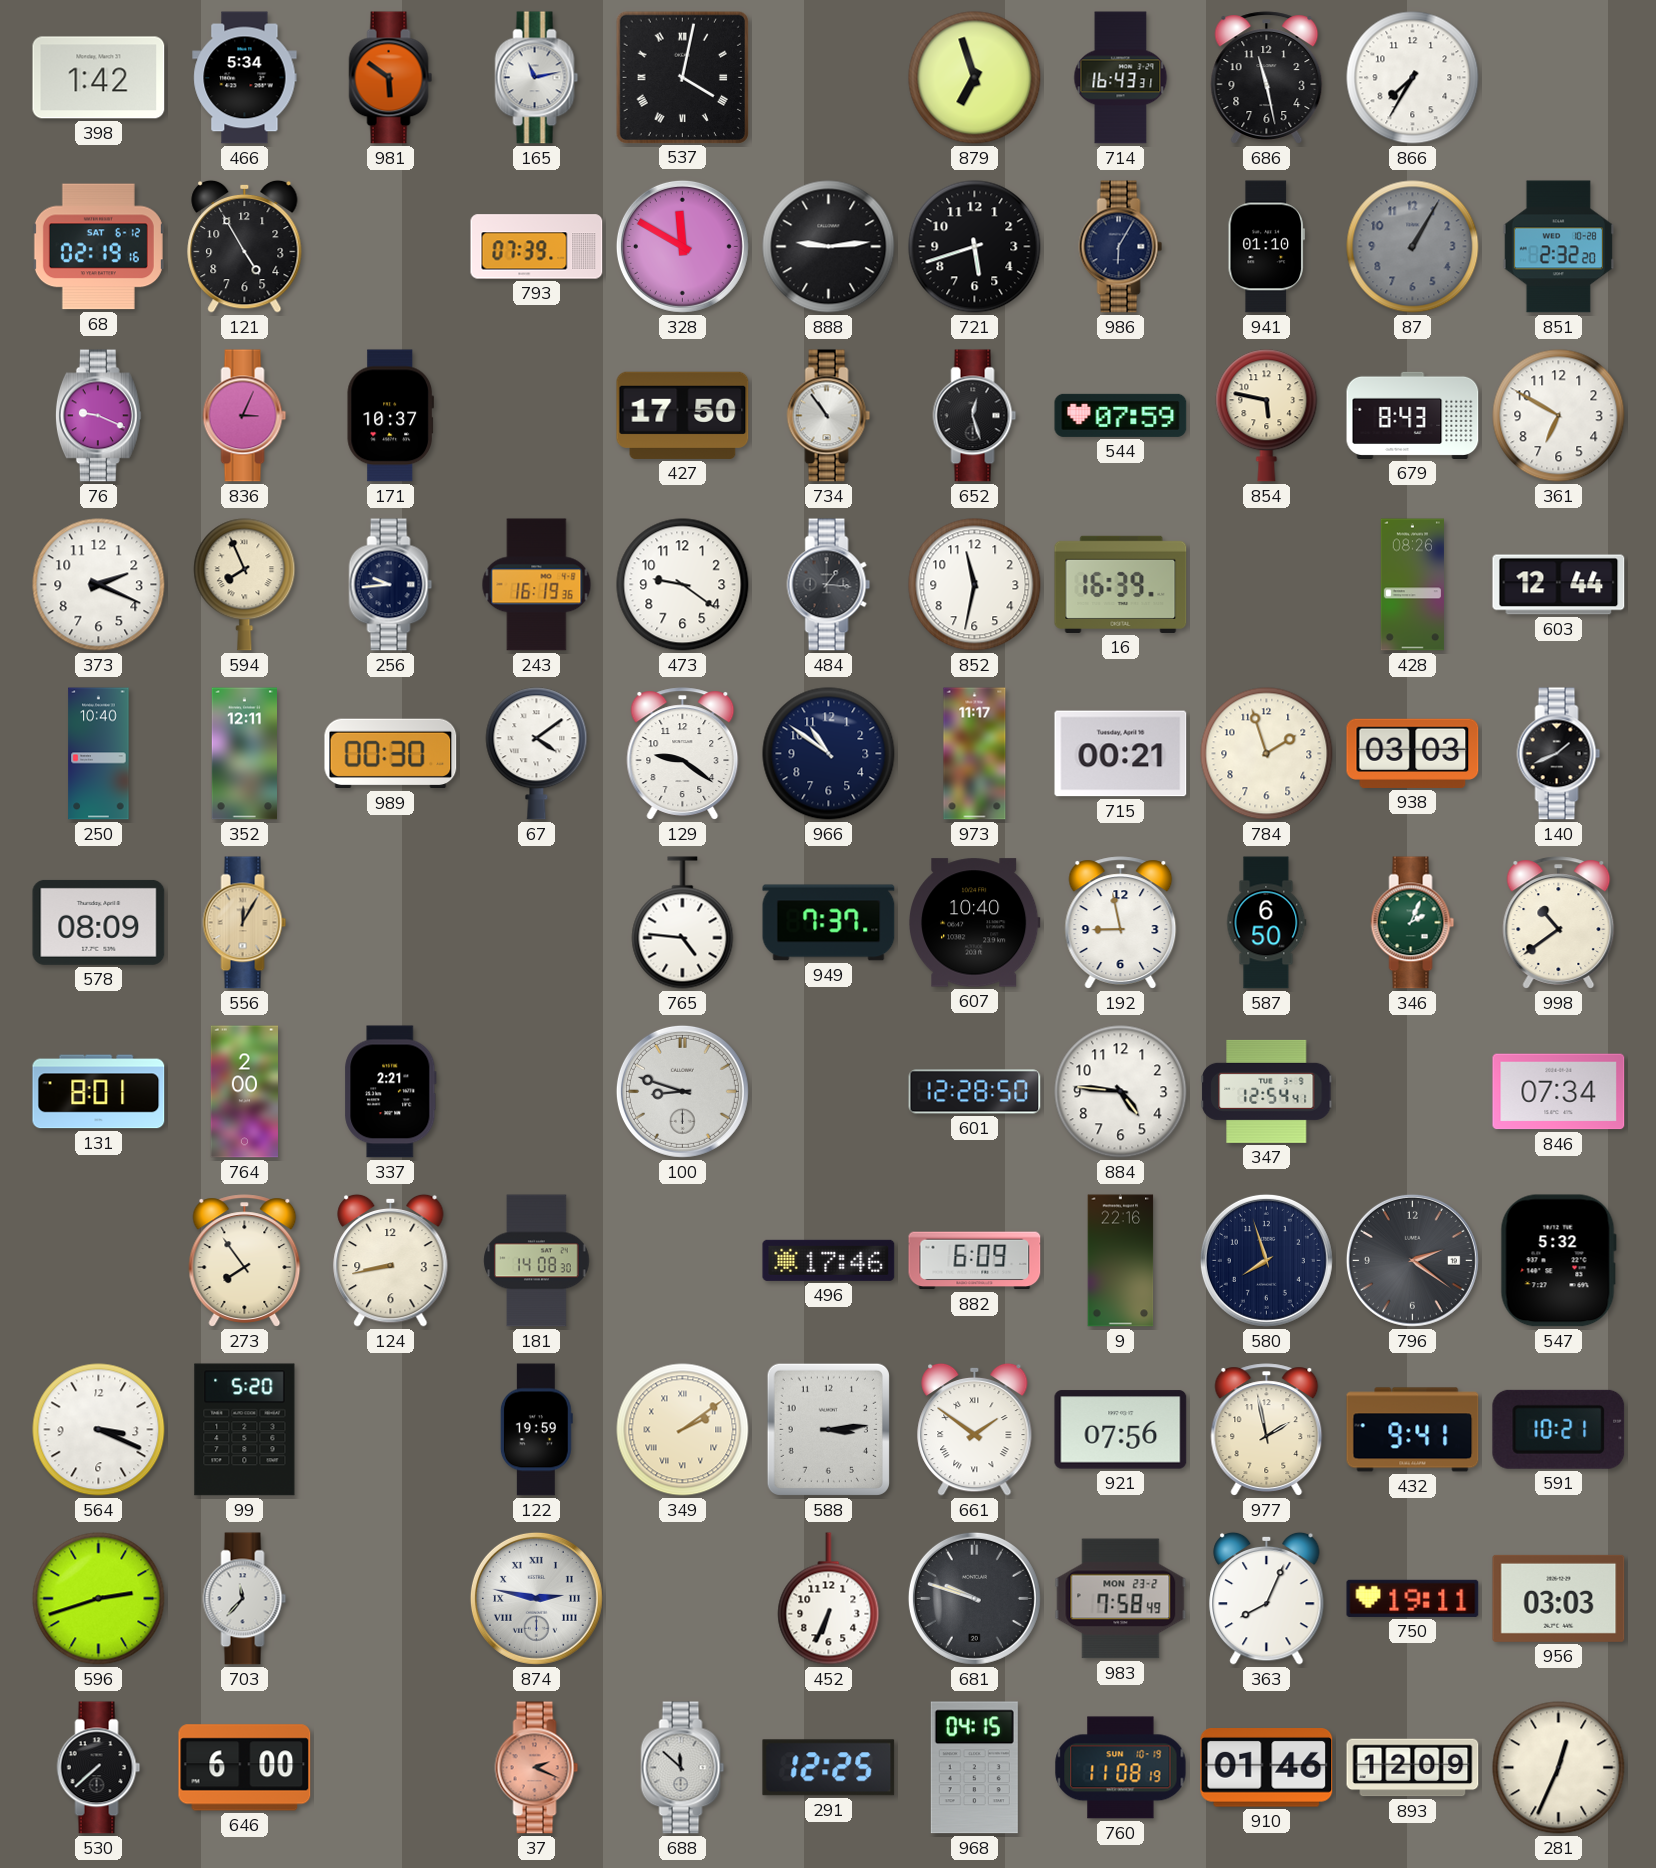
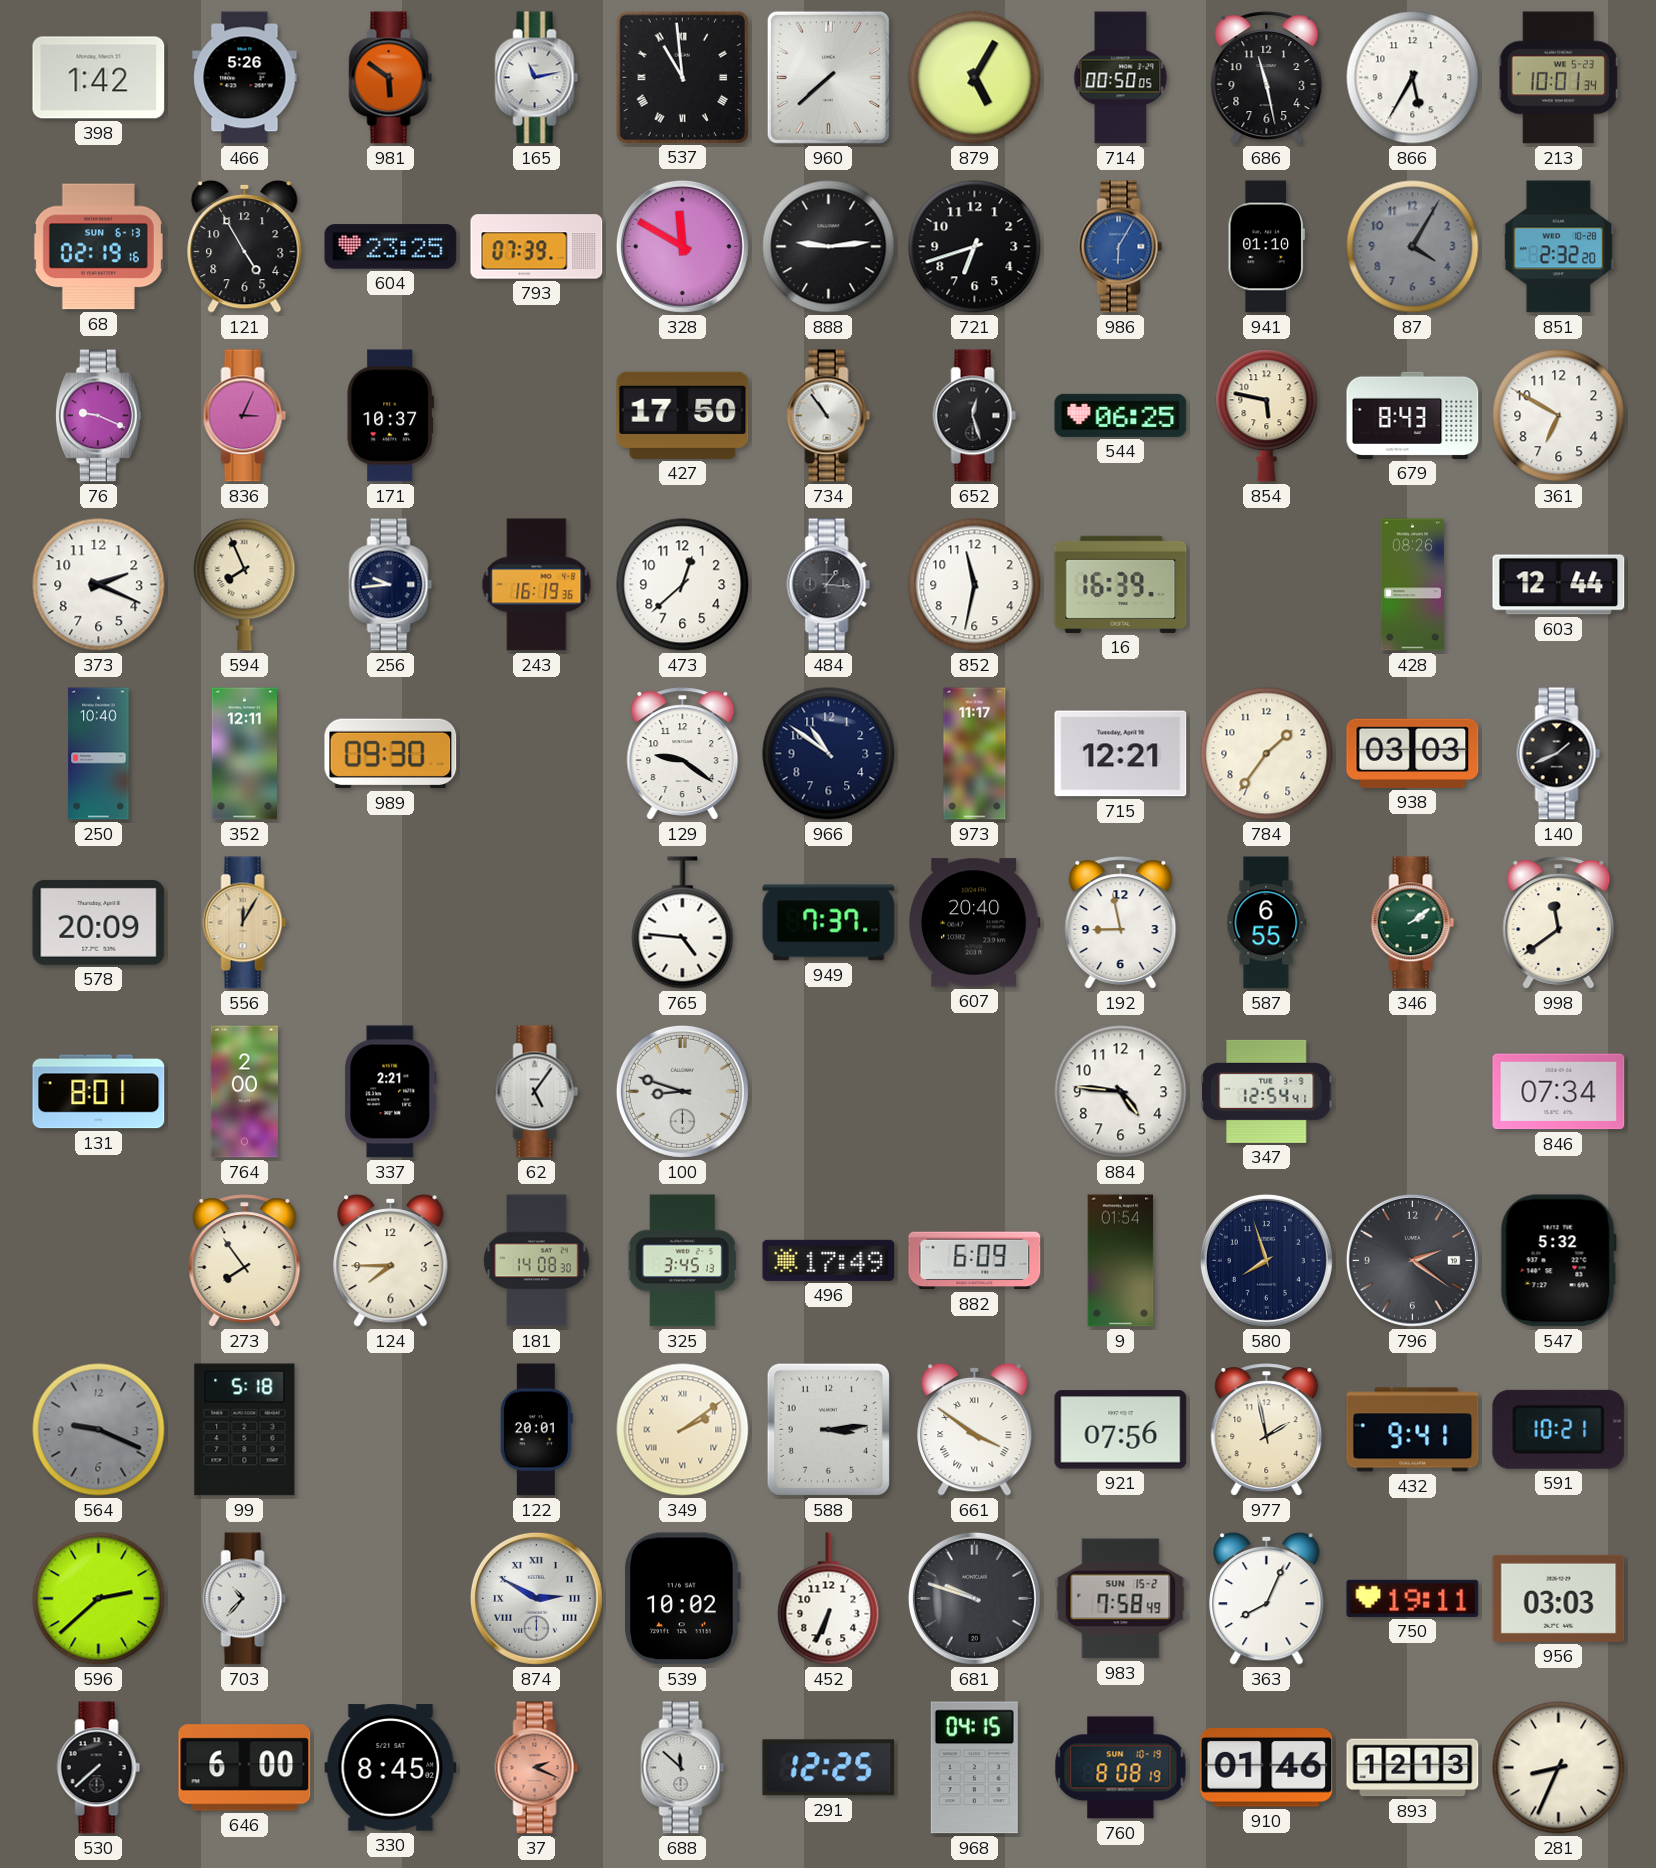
466: 5:34 -> 5:26
537: 4:02 -> 10:59
960: none -> 7:38
879: 6:57 -> 5:05
714: 16:43 -> 00:50
866: 7:35 -> 5:35
213: none -> 10:01
68 date: SAT 6-12 -> SUN 6-13
604: none -> 23:25
721: 5:42 -> 6:42
986 dial: navy -> blue
87: 1:05 -> 4:05
544: 07:59 -> 06:25
473: 9:21 -> 12:38
989: 00:30 -> 09:30
67: 4:09 -> none
715: 00:21 -> 12:21
784: 1:57 -> 1:36
578: 08:09 -> 20:09
607: 10:40 -> 20:40
587: 6:50 -> 6:55
346: 2:04 -> 2:09
998: 10:39 -> 11:39
62: none -> 5:06
601: 12:28 -> none
124: 8:43 -> 7:45
325: none -> 3:45
496: 17:46 -> 17:49
9: 22:16 -> 01:54
564: 3:19 -> 9:19
564 dial: white -> grey
99: 5:20 -> 5:18
122: 19:59 -> 20:01
661: 1:51 -> 3:51
596: 2:42 -> 2:38
703: 11:37 -> 10:37
874: 2:47 -> 2:50
539: none -> 10:02
983 date: MON 23-2 -> SUN 15-2
330: none -> 8:45
760: 11:08 -> 8:08
893: 12:09 -> 12:13
281: 12:34 -> 8:34
